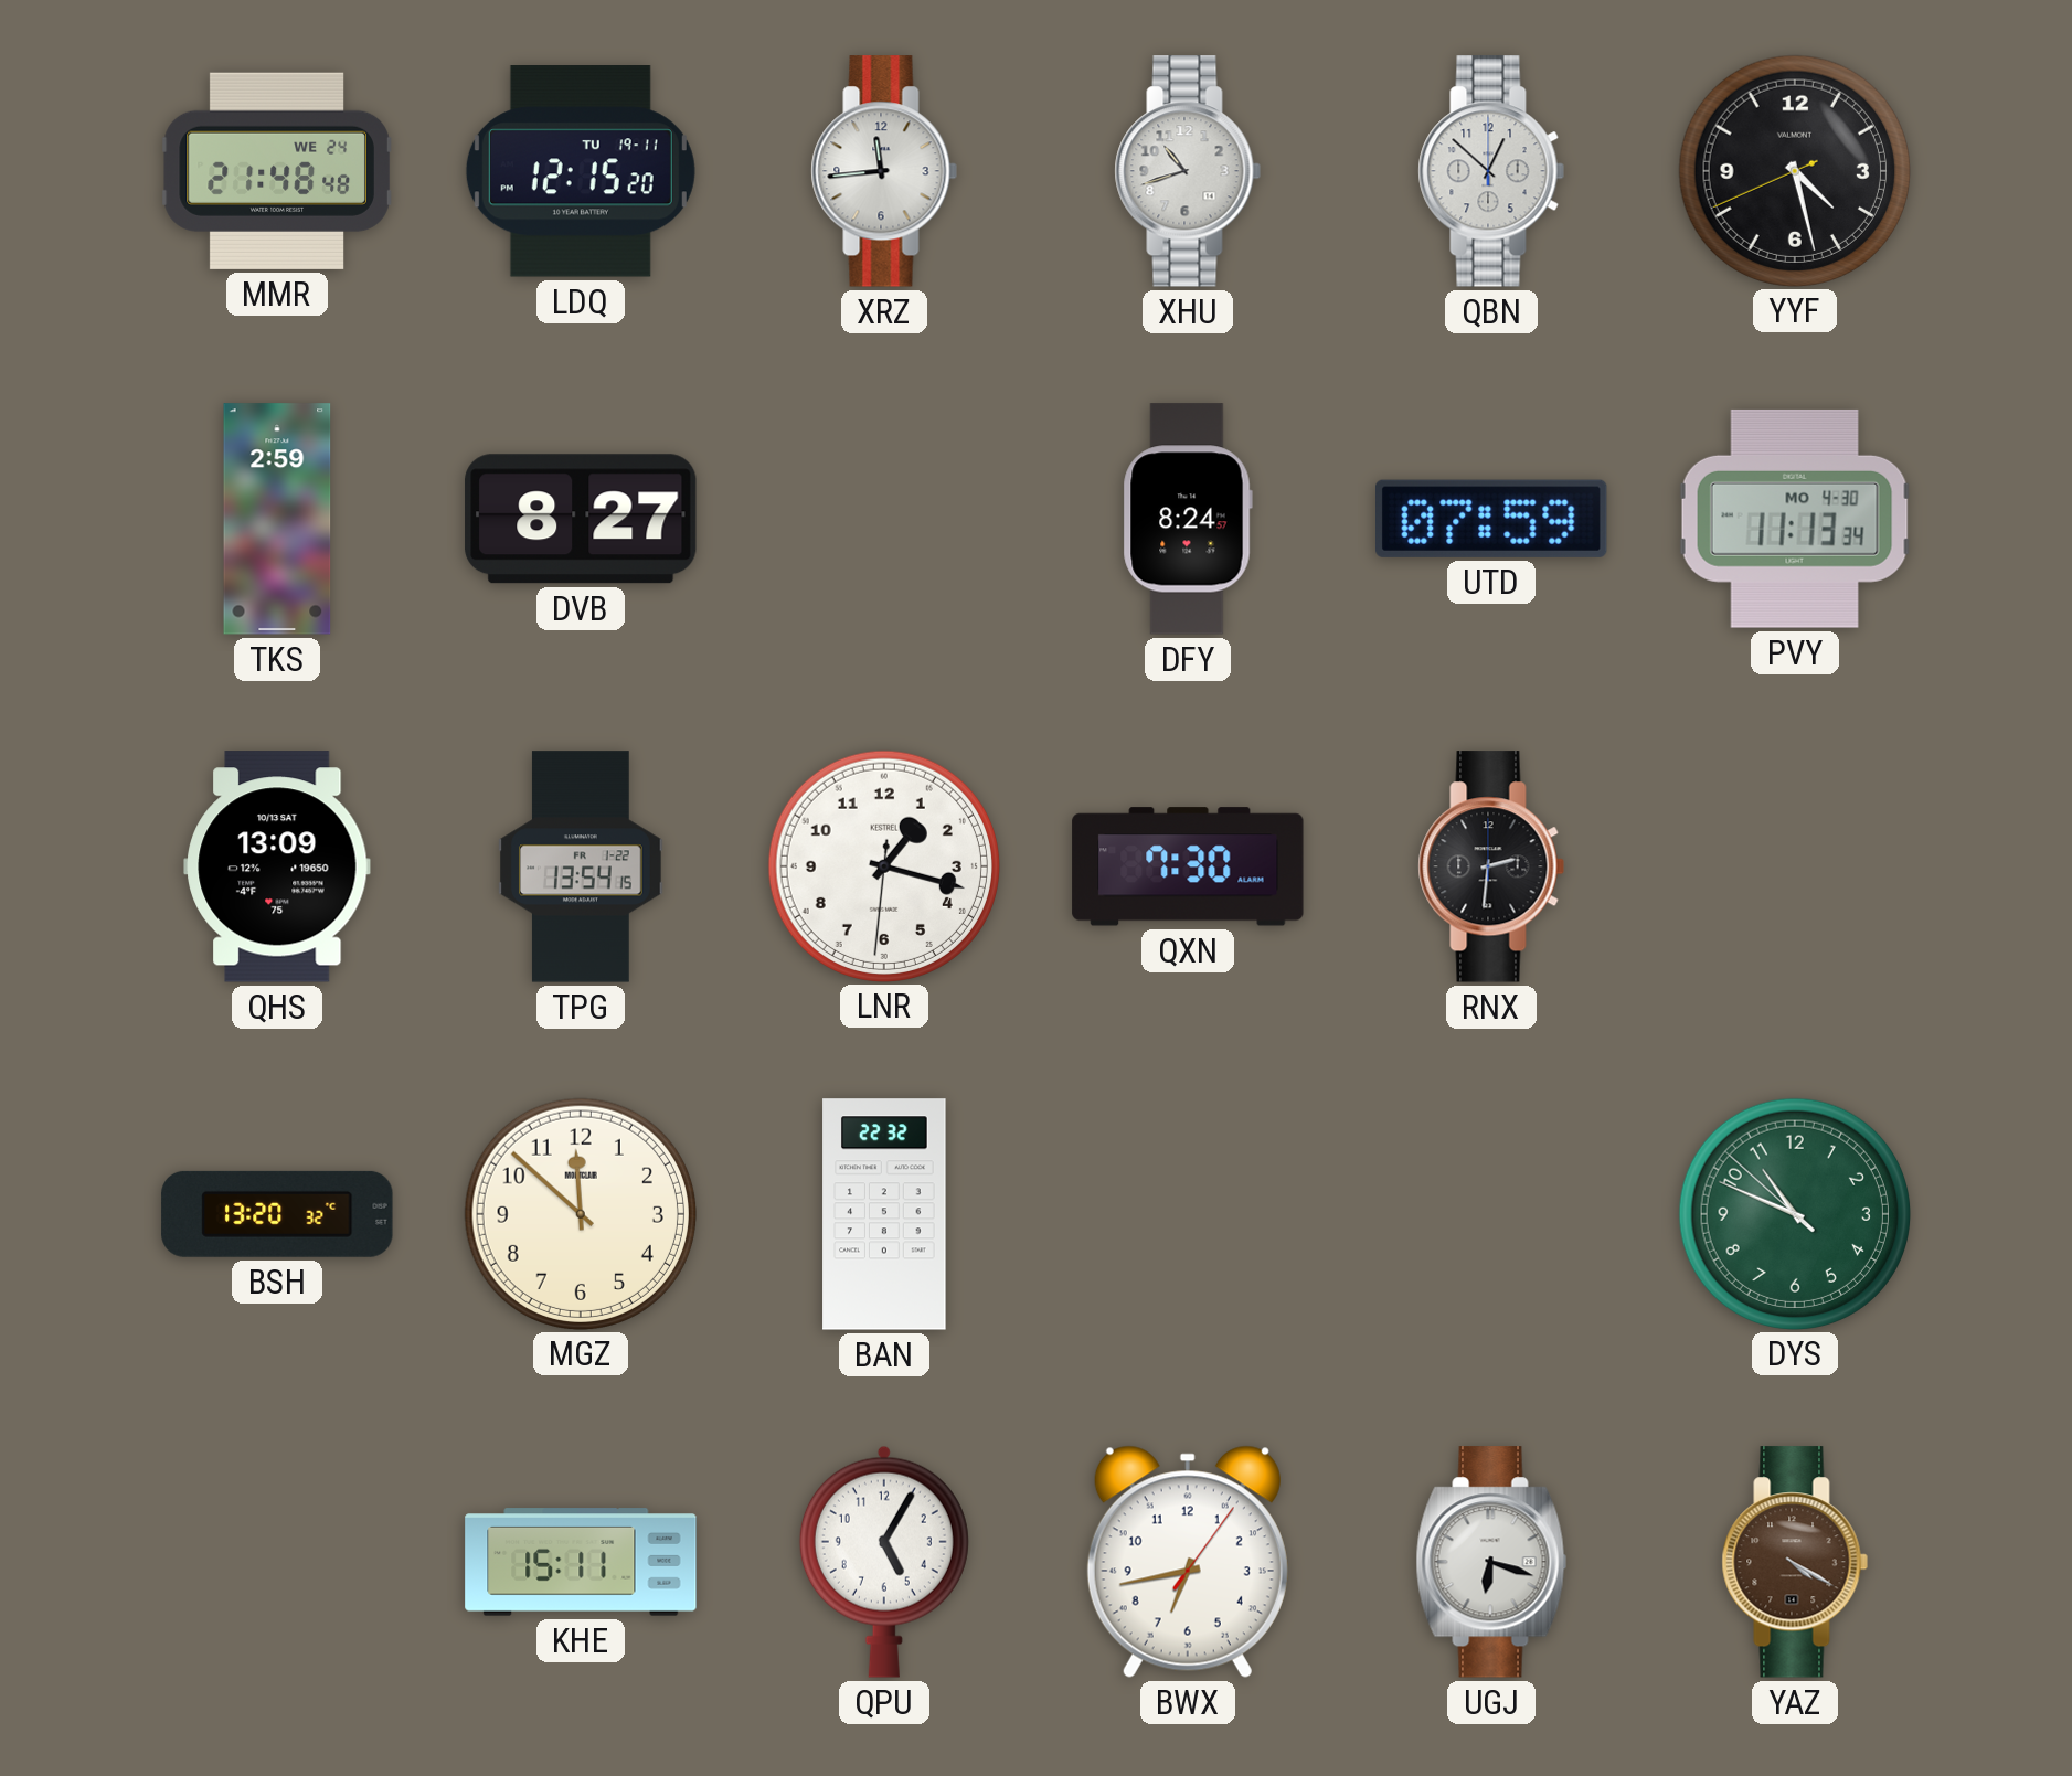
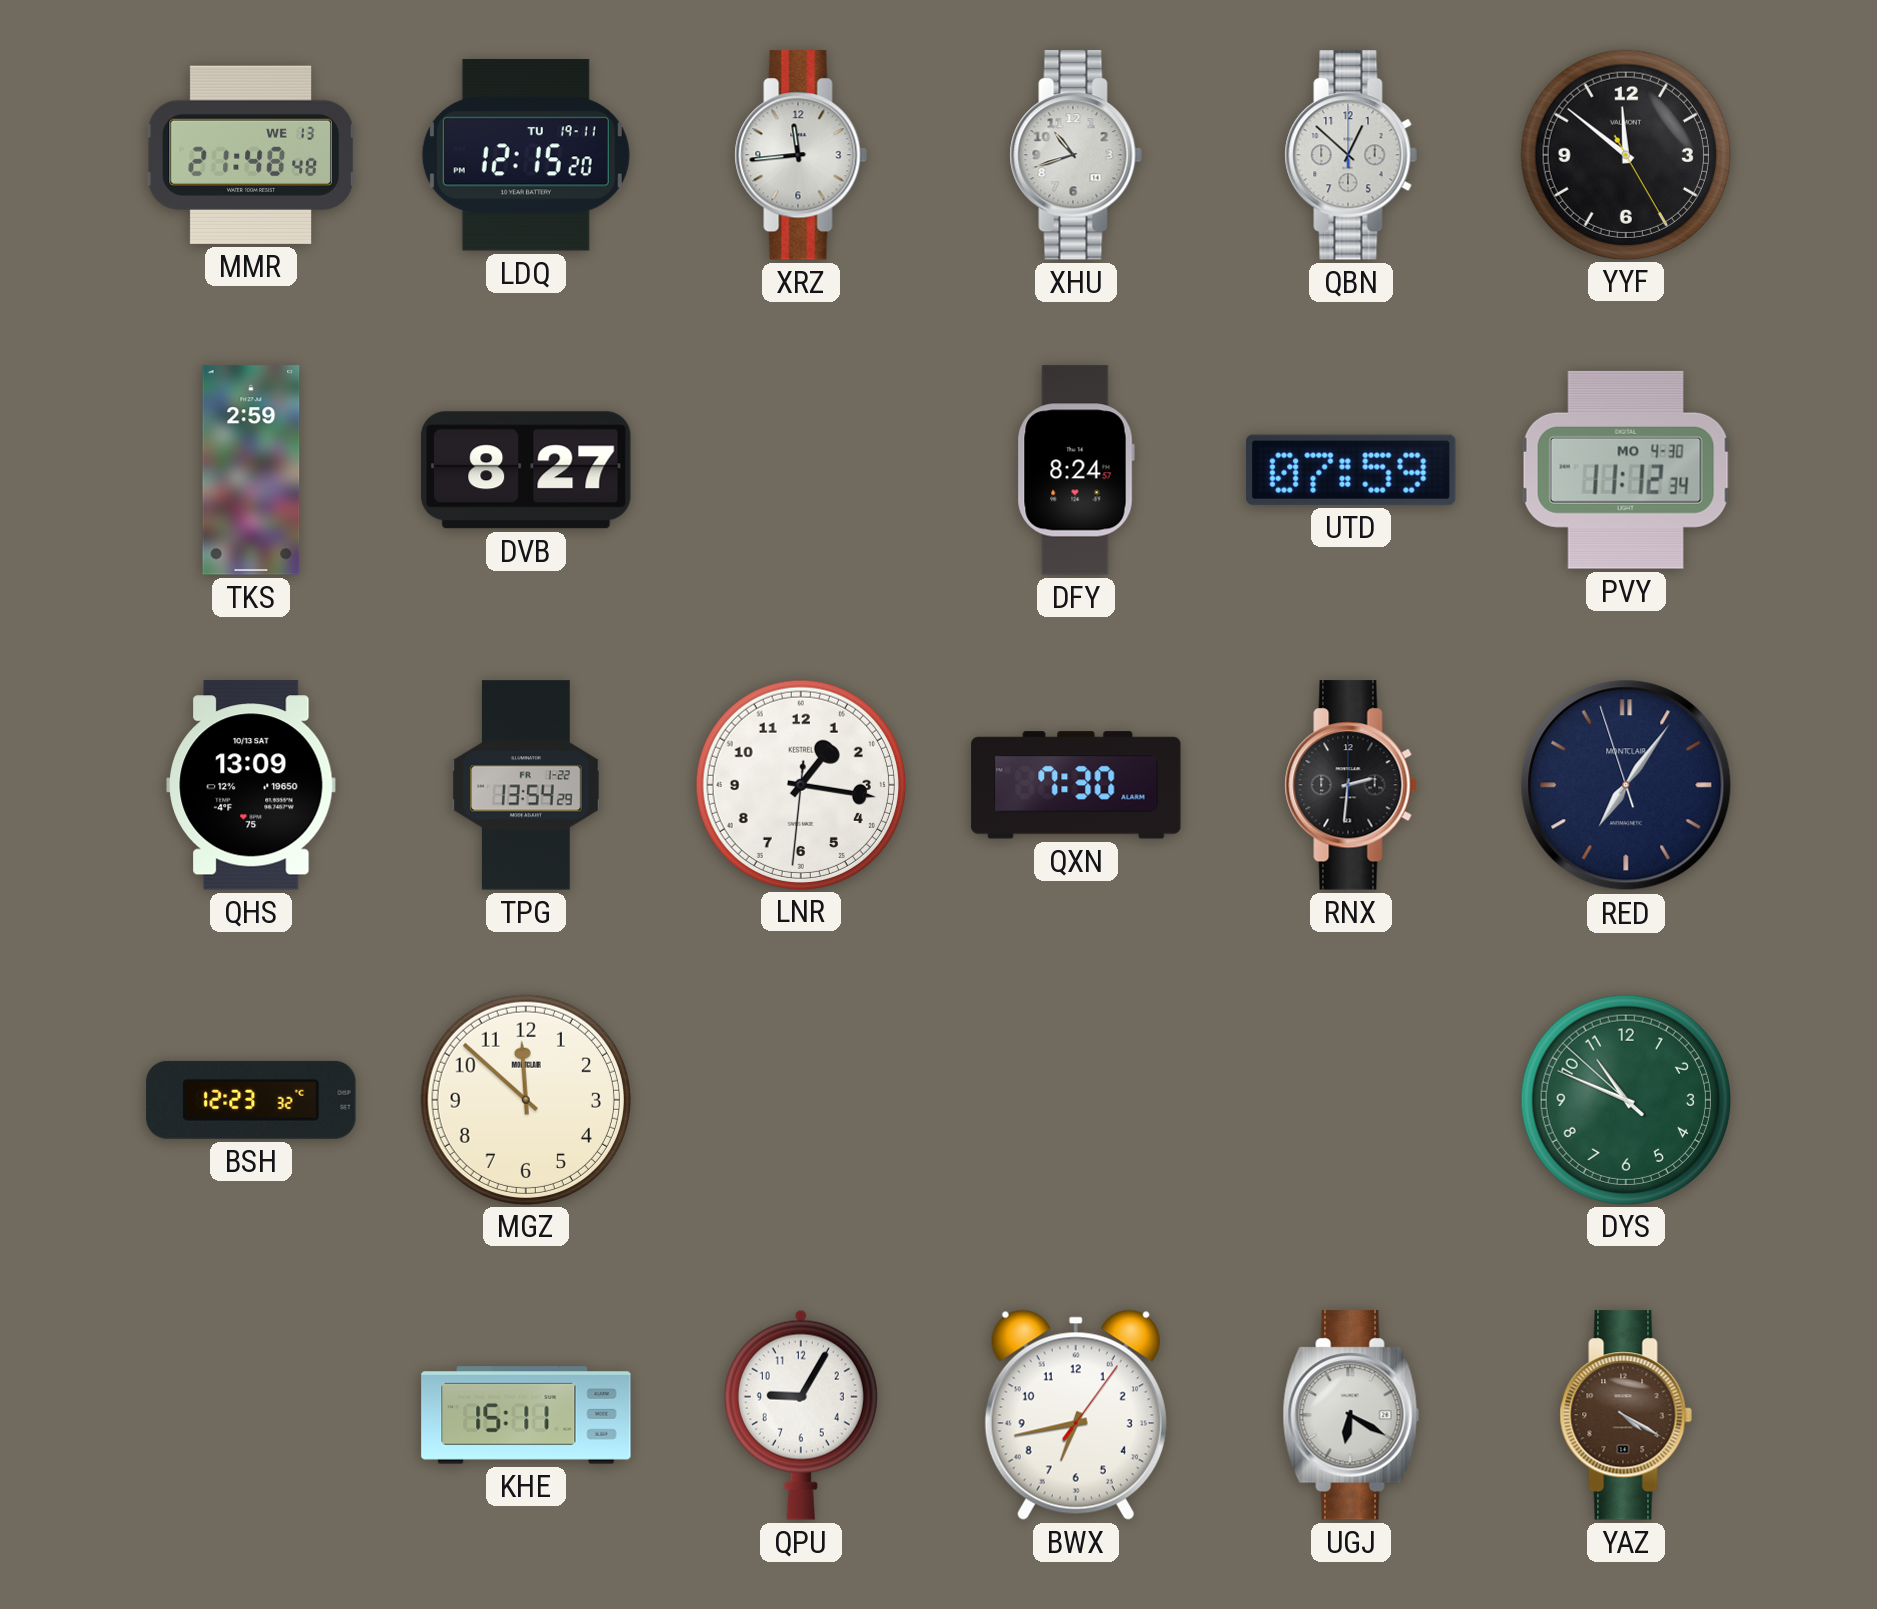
MMR date: WE 24 -> WE 13
YYF: 4:27 -> 11:51
PVY: 11:13 -> 11:12
TPG: 13:54:15 -> 13:54:29
LNR: 1:17 -> 1:16
RED: none -> 7:05
BSH: 13:20 -> 12:23
BAN: 22:32 -> none
QPU: 5:05 -> 9:05
UGJ: 6:18 -> 6:20
